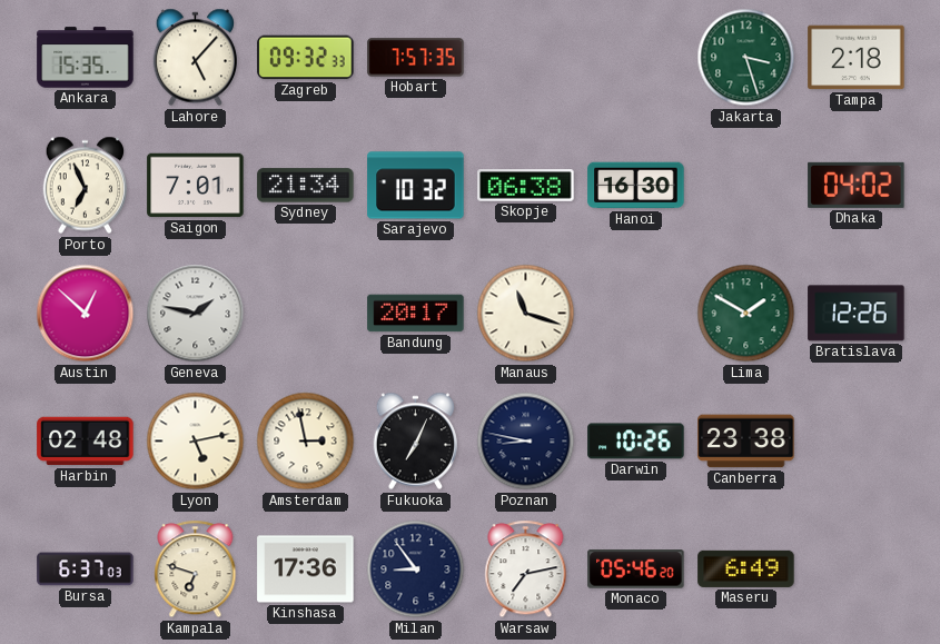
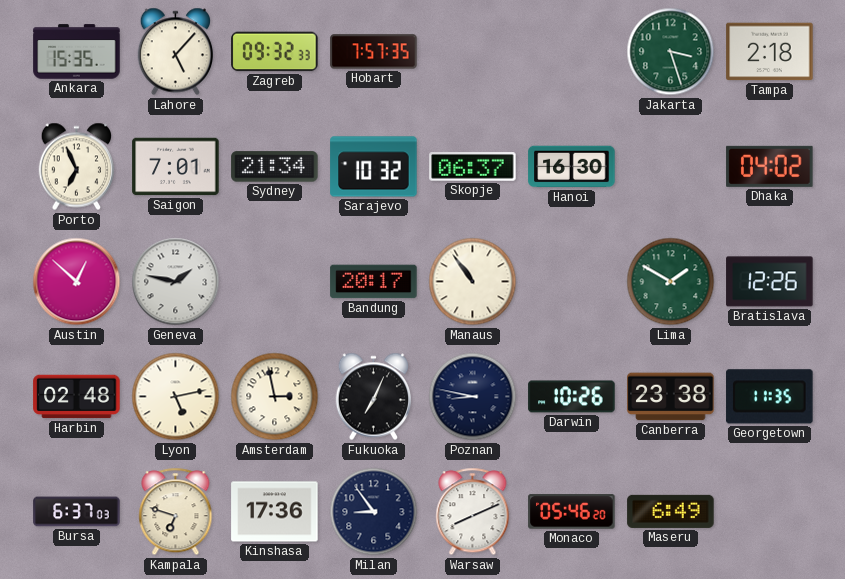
Skopje: 06:38 -> 06:37
Manaus: 11:18 -> 10:54
Georgetown: none -> 11:35
Warsaw: 7:13 -> 8:11
